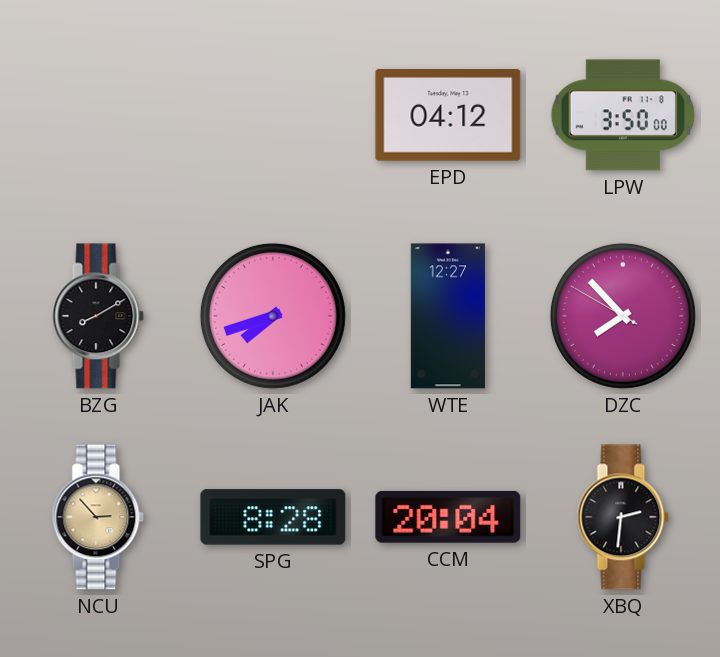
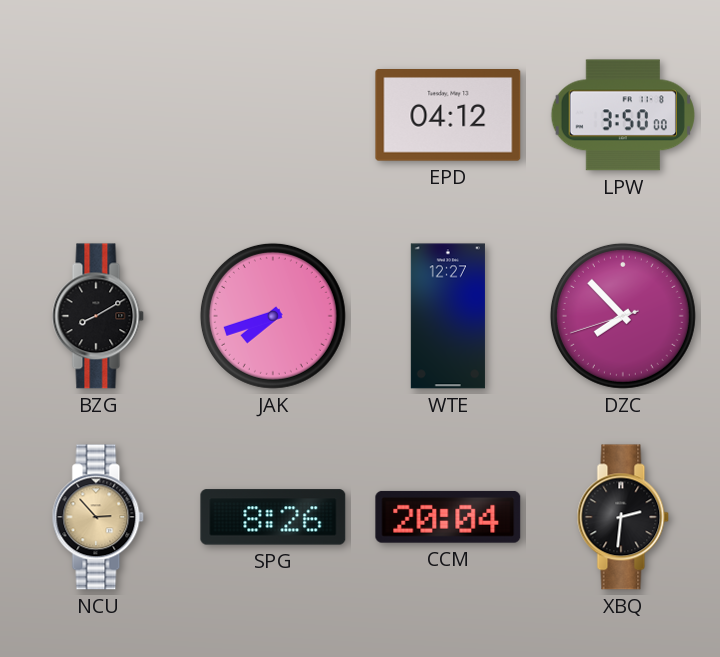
DZC: 7:52:50 -> 7:52:42
SPG: 8:28 -> 8:26
